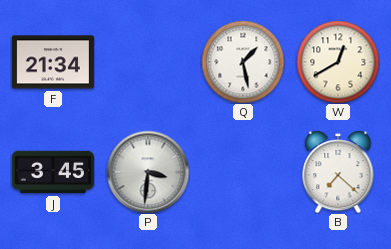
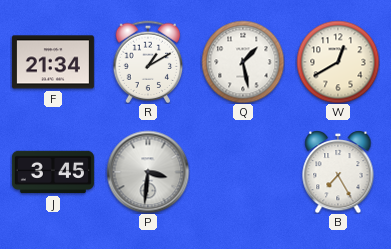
R: none -> 1:10
B: 7:22 -> 7:25
